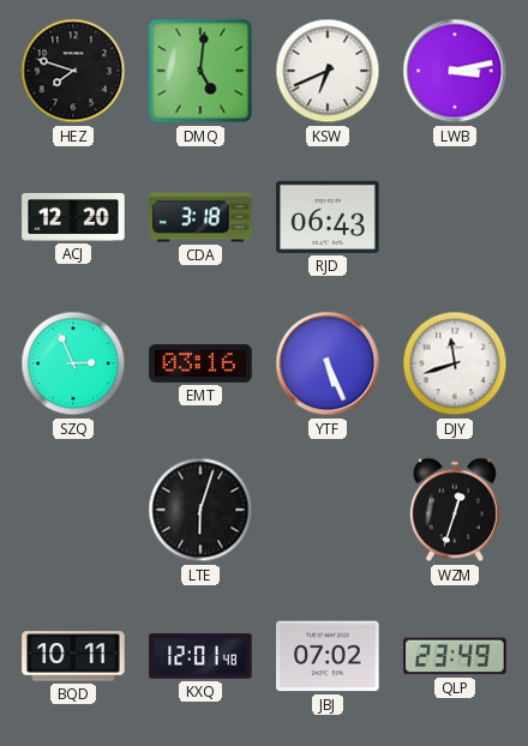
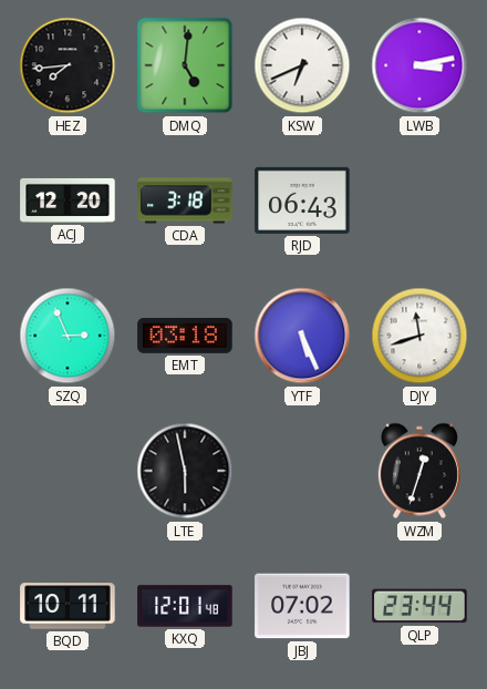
HEZ: 7:48 -> 7:44
EMT: 03:16 -> 03:18
LTE: 6:03 -> 5:58
QLP: 23:49 -> 23:44
